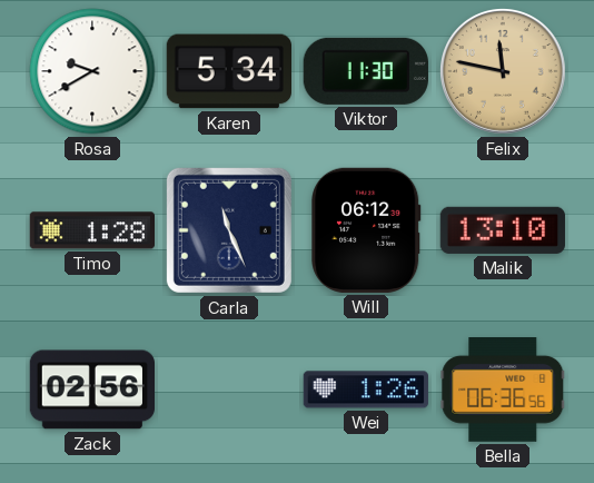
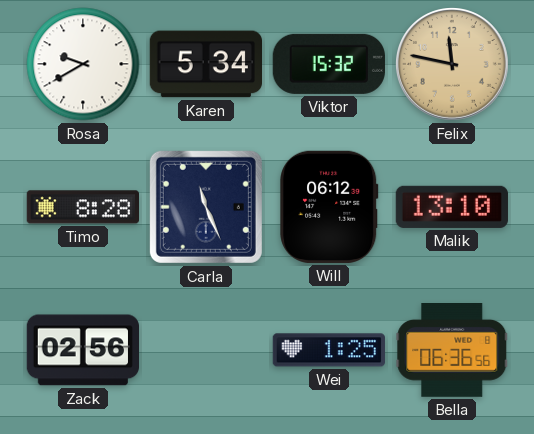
Viktor: 11:30 -> 15:32
Timo: 1:28 -> 8:28
Wei: 1:26 -> 1:25
